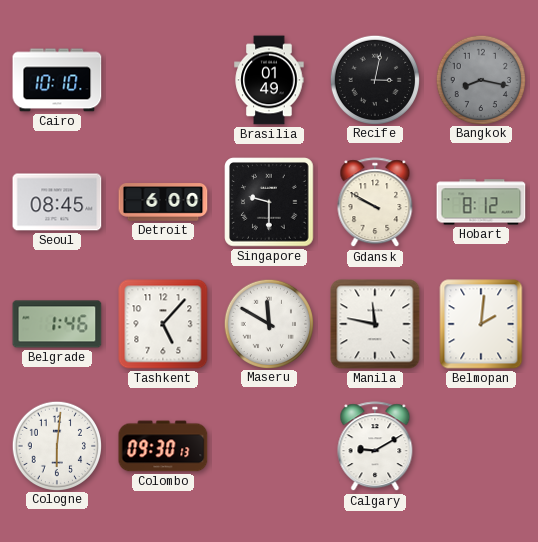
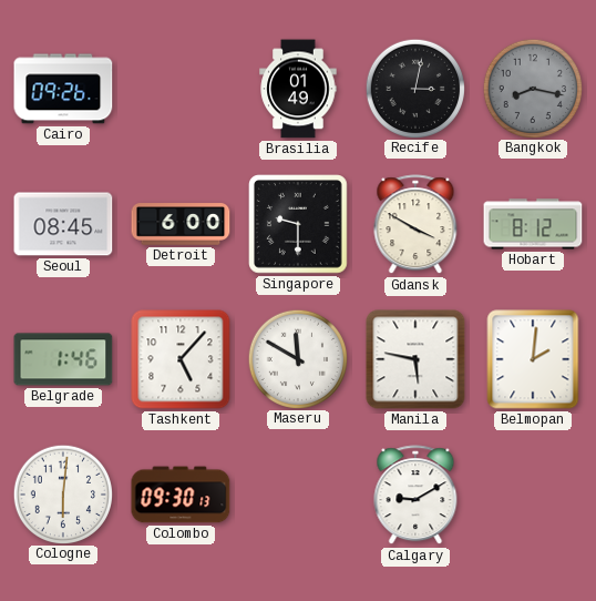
Cairo: 10:10 -> 09:26
Gdansk: 9:50 -> 3:50
Manila: 11:47 -> 5:47
